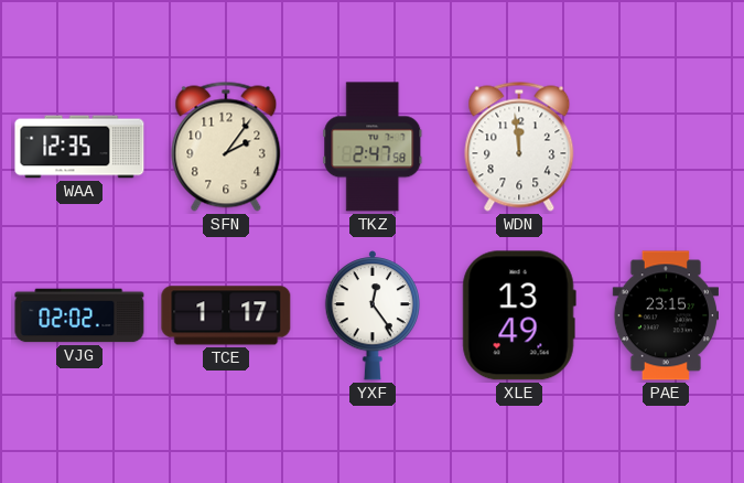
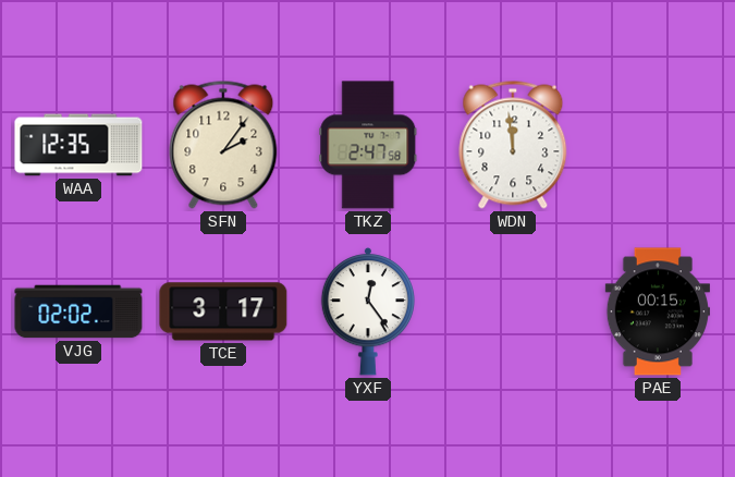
TCE: 1:17 -> 3:17
XLE: 13:49 -> none
PAE: 23:15 -> 00:15
